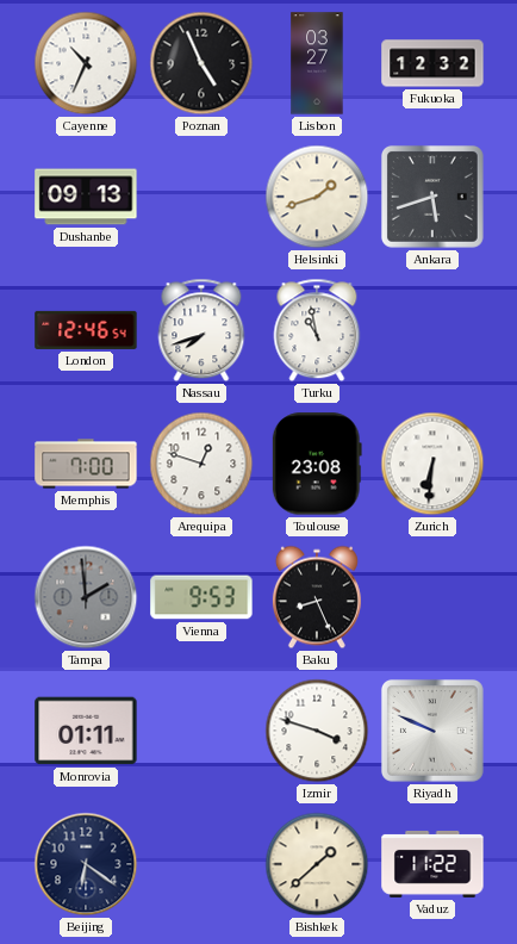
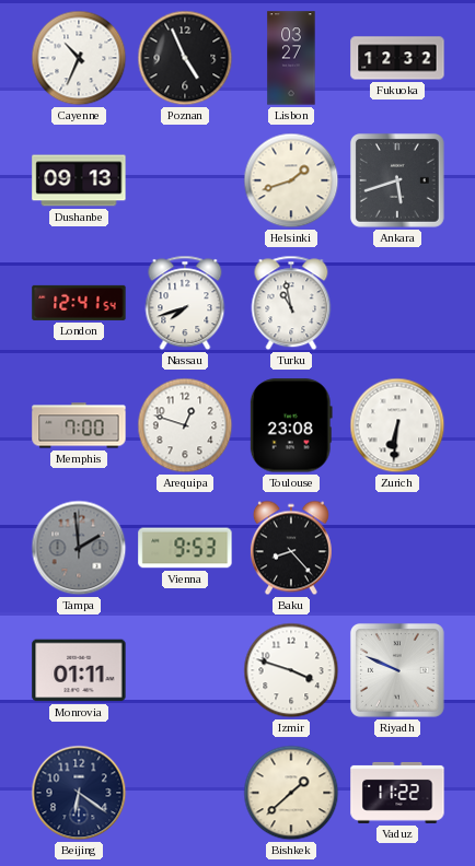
London: 12:46 -> 12:41
Baku: 8:26 -> 8:23
